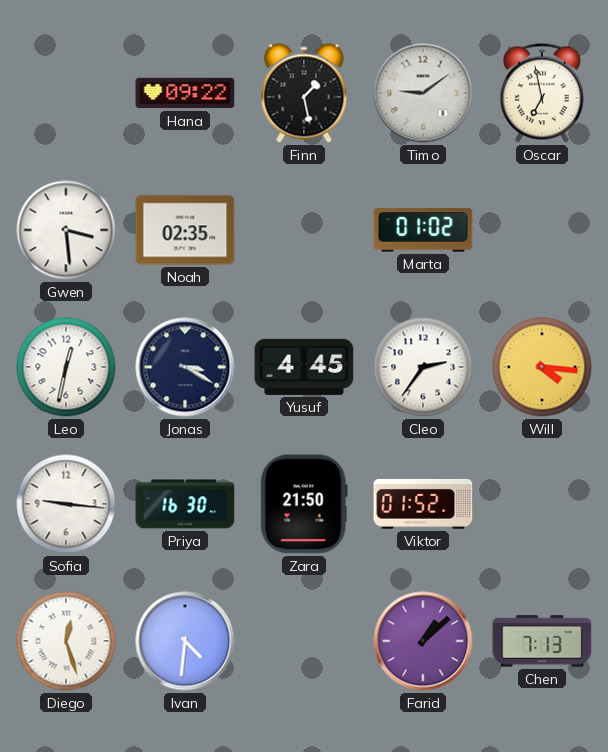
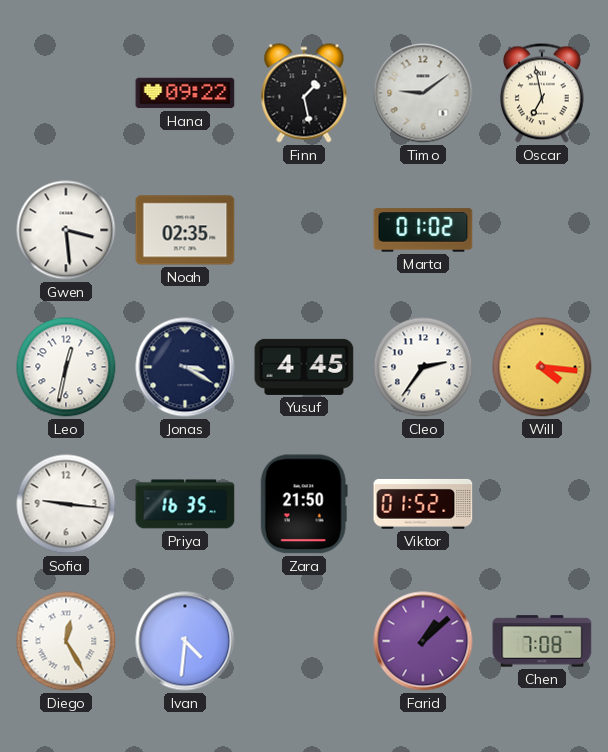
Priya: 16:30 -> 16:35
Diego: 12:27 -> 12:25
Chen: 7:13 -> 7:08
